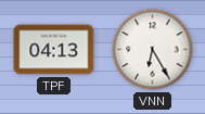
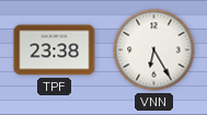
TPF: 04:13 -> 23:38
